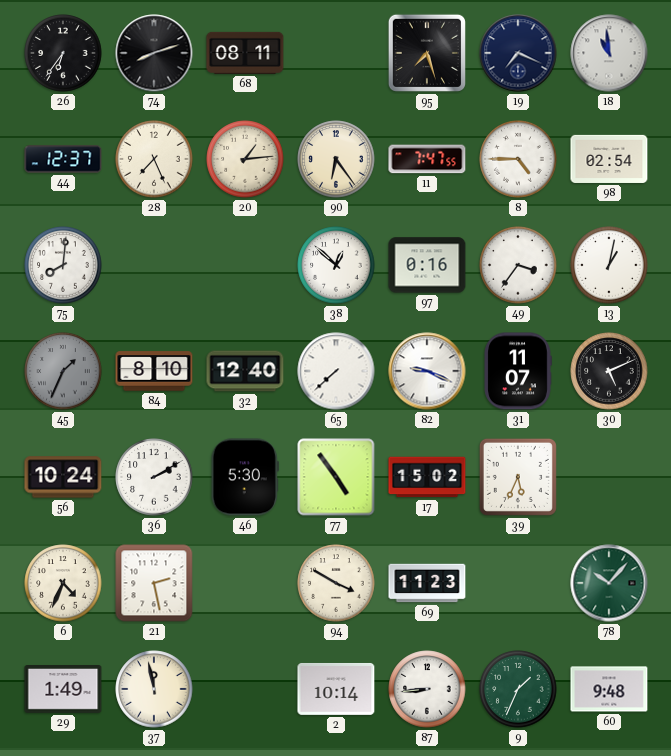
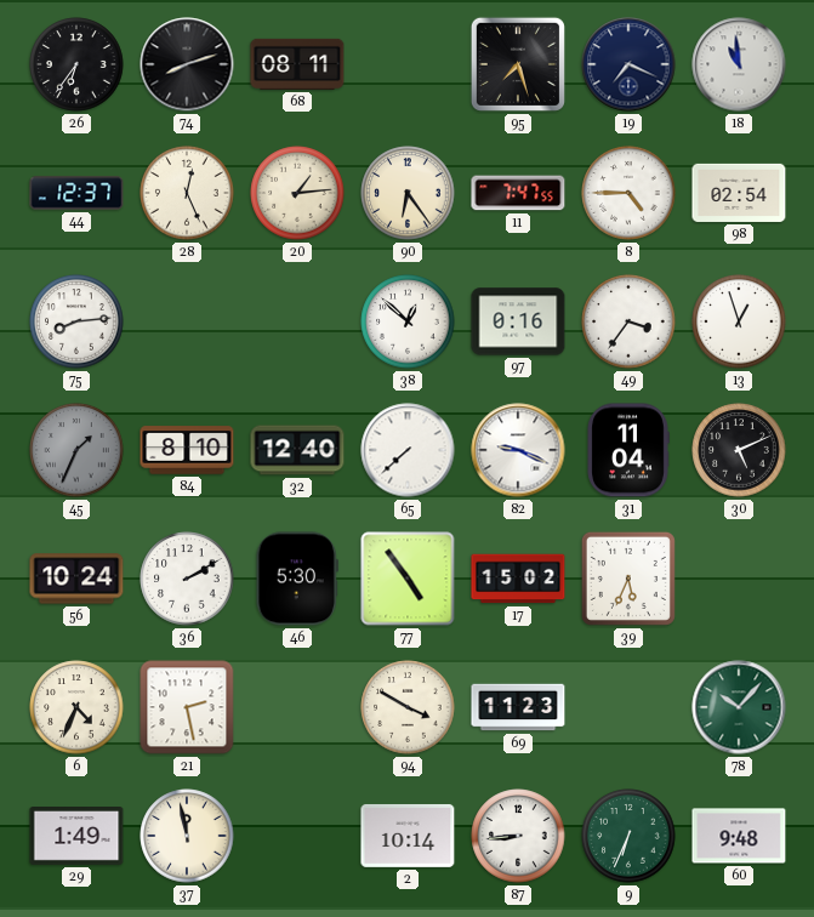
28: 7:26 -> 12:26
75: 8:01 -> 8:14
13: 1:02 -> 12:57
31: 11:07 -> 11:04
9: 1:34 -> 6:34
